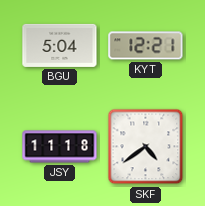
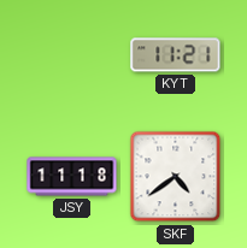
BGU: 5:04 -> none
KYT: 12:21 -> 11:21
